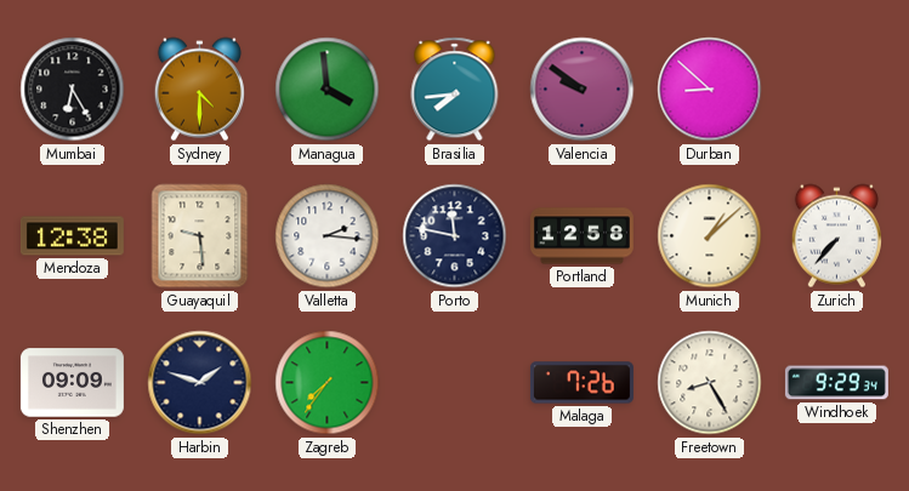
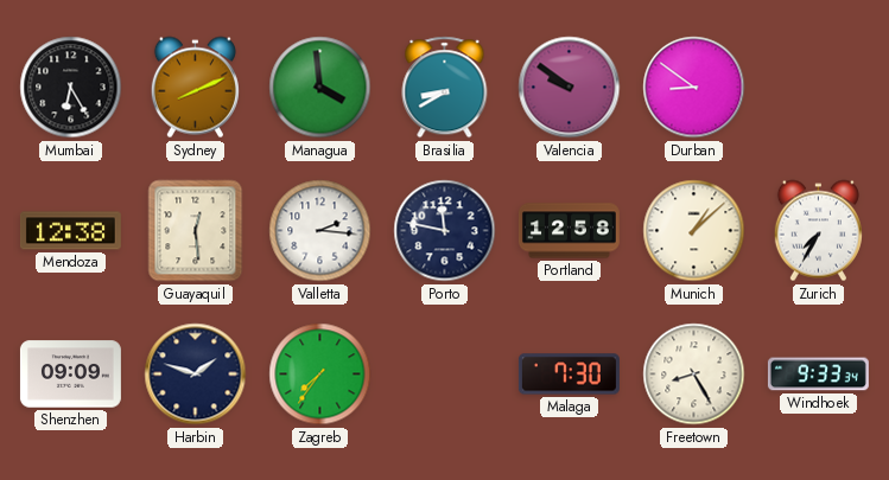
Sydney: 4:30 -> 8:11
Brasilia: 7:44 -> 8:40
Durban: 8:52 -> 8:51
Guayaquil: 9:29 -> 12:29
Zurich: 7:37 -> 7:35
Malaga: 7:26 -> 7:30
Windhoek: 9:29 -> 9:33
